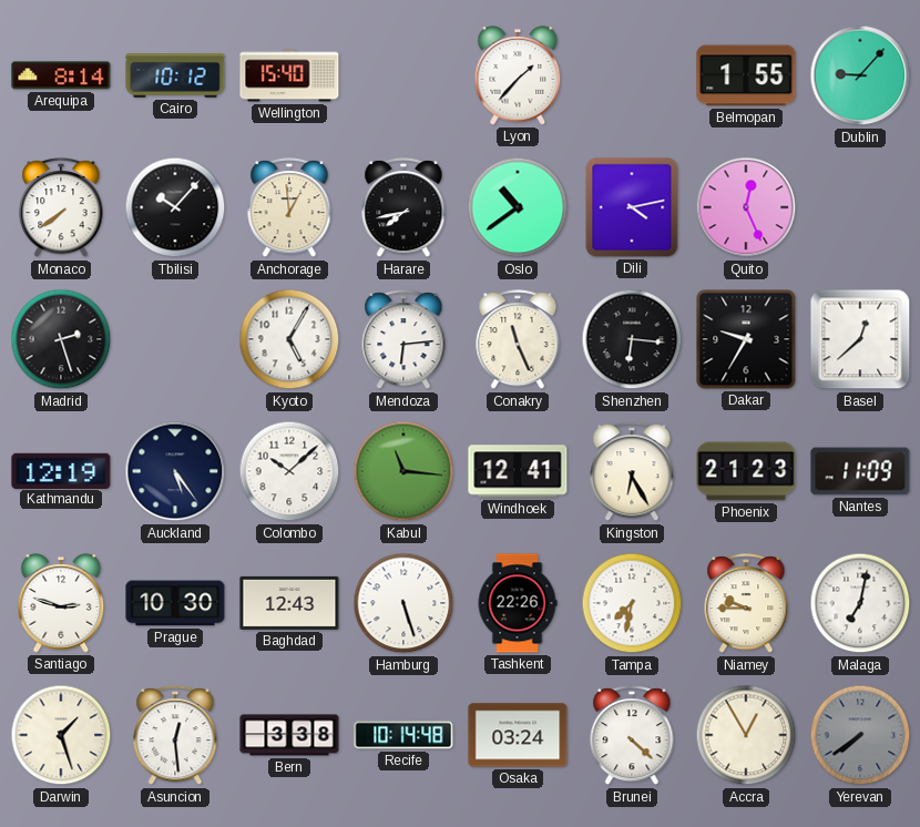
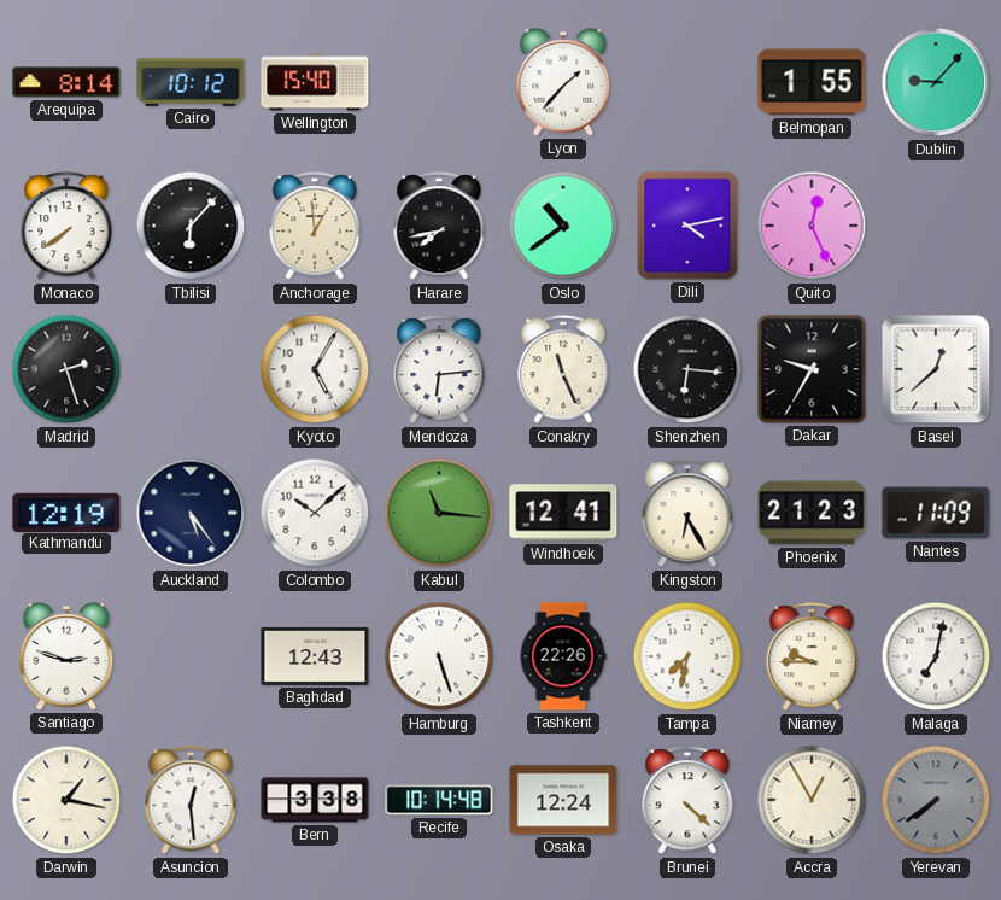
Tbilisi: 10:07 -> 6:07
Prague: 10:30 -> none
Darwin: 1:27 -> 1:17
Osaka: 03:24 -> 12:24
